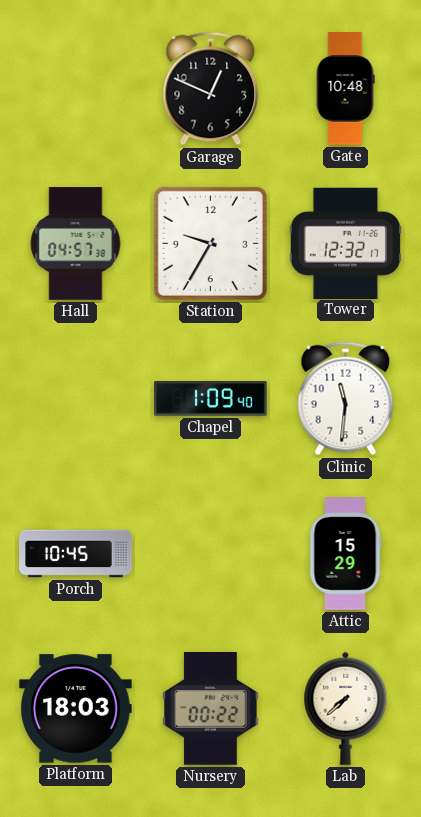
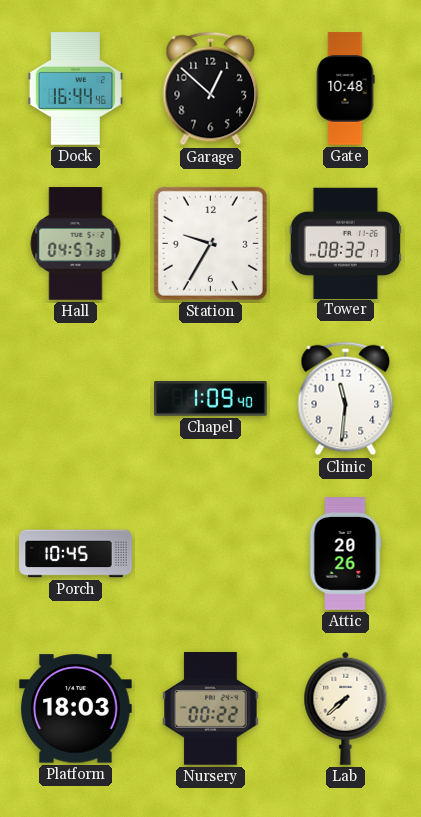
Dock: none -> 16:44
Garage: 12:49 -> 12:52
Tower: 12:32 -> 08:32
Attic: 15:29 -> 20:26
